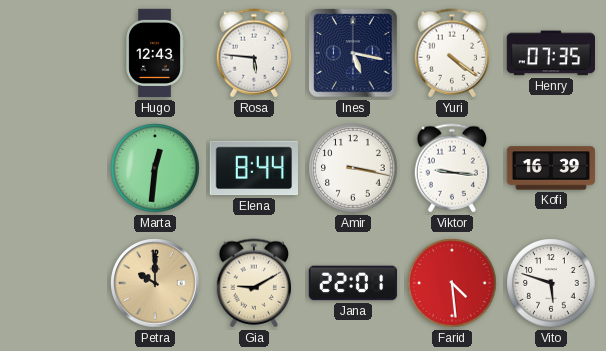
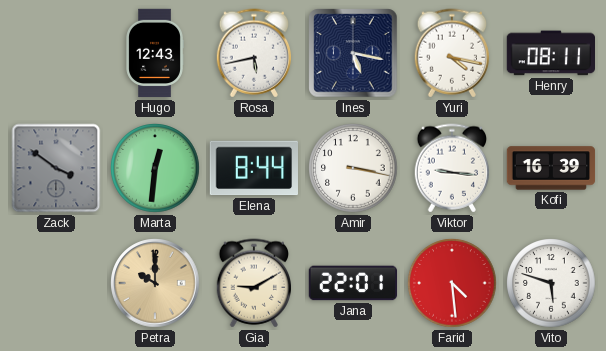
Rosa: 5:46 -> 5:43
Yuri: 4:21 -> 4:17
Henry: 07:35 -> 08:11
Zack: none -> 3:51
